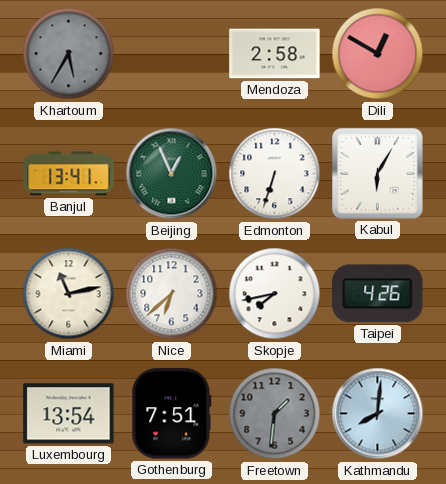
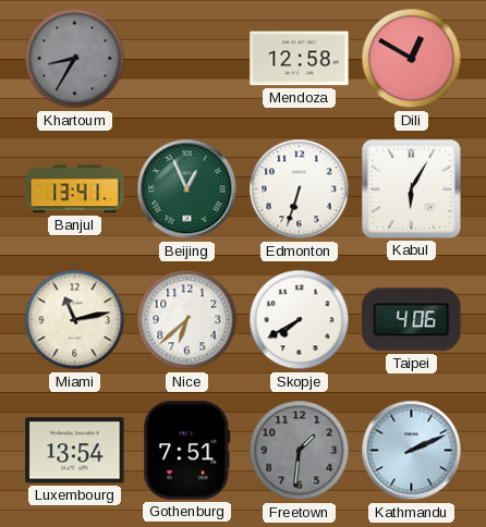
Khartoum: 5:35 -> 8:35
Mendoza: 2:58 -> 12:58
Skopje: 7:43 -> 7:40
Taipei: 4:26 -> 4:06
Kathmandu: 8:01 -> 2:11
